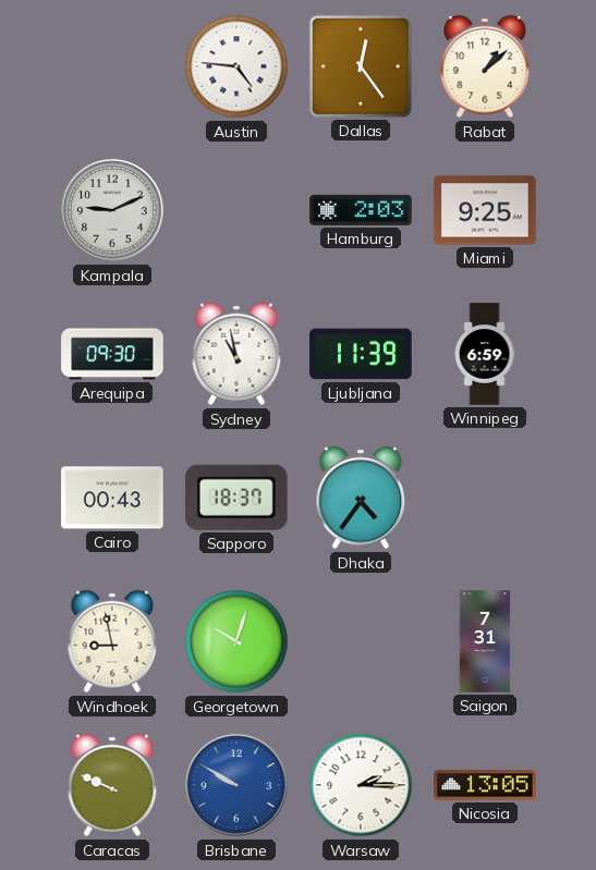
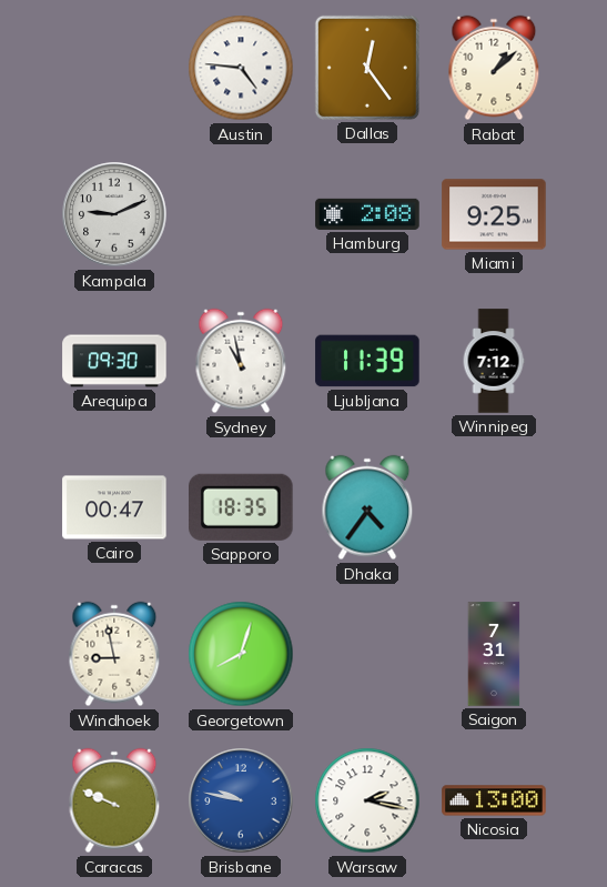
Hamburg: 2:03 -> 2:08
Winnipeg: 6:59 -> 7:12
Cairo: 00:43 -> 00:47
Sapporo: 18:37 -> 18:35
Georgetown: 10:03 -> 8:03
Brisbane: 9:50 -> 9:47
Warsaw: 2:15 -> 2:17
Nicosia: 13:05 -> 13:00
